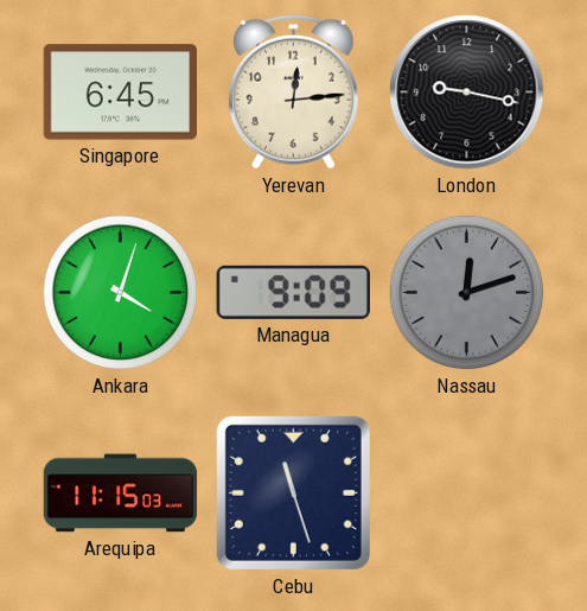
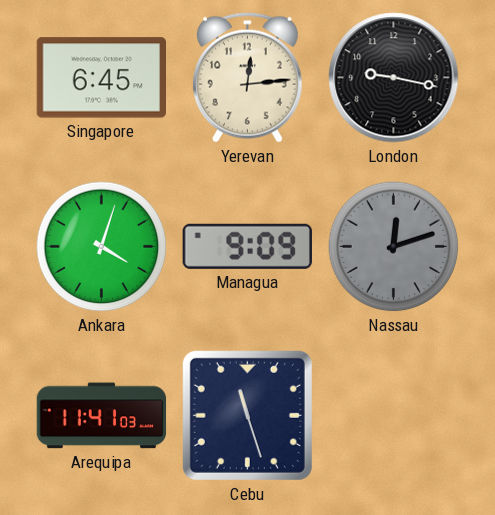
Arequipa: 11:15 -> 11:41
